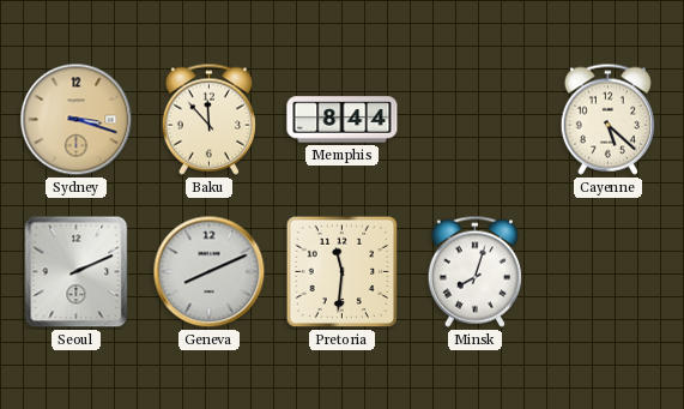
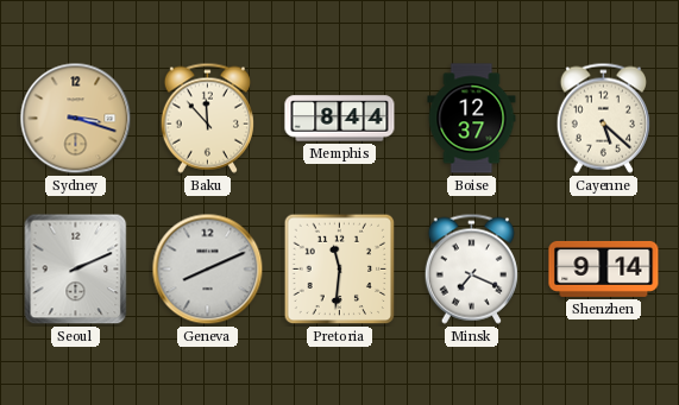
Boise: none -> 12:37
Minsk: 8:03 -> 7:19
Shenzhen: none -> 9:14
